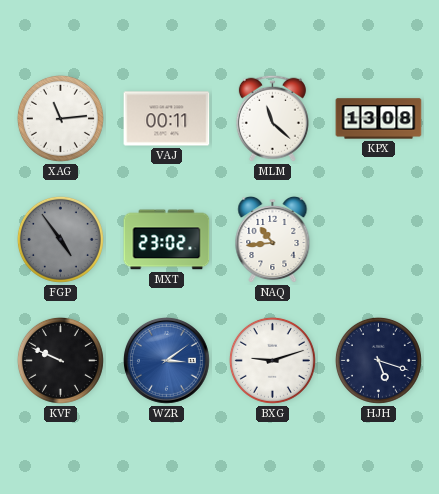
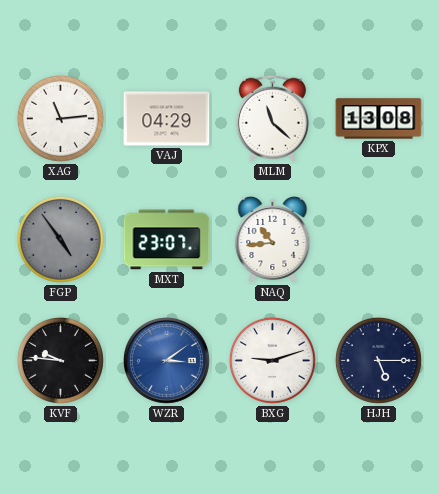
VAJ: 00:11 -> 04:29
MXT: 23:02 -> 23:07
KVF: 9:49 -> 9:46
HJH: 5:18 -> 5:15
